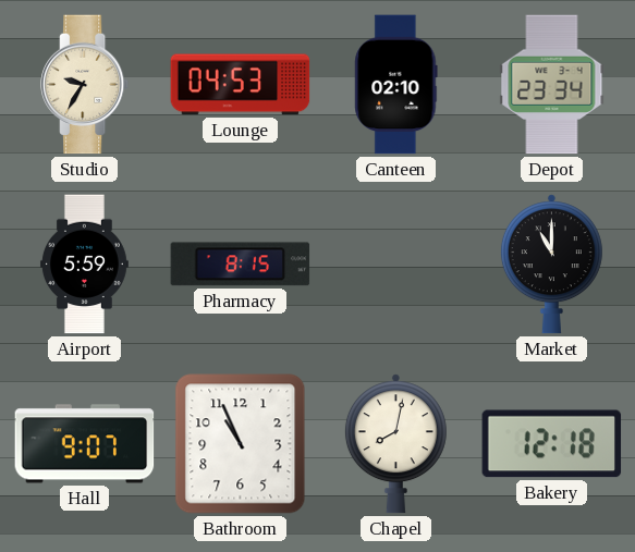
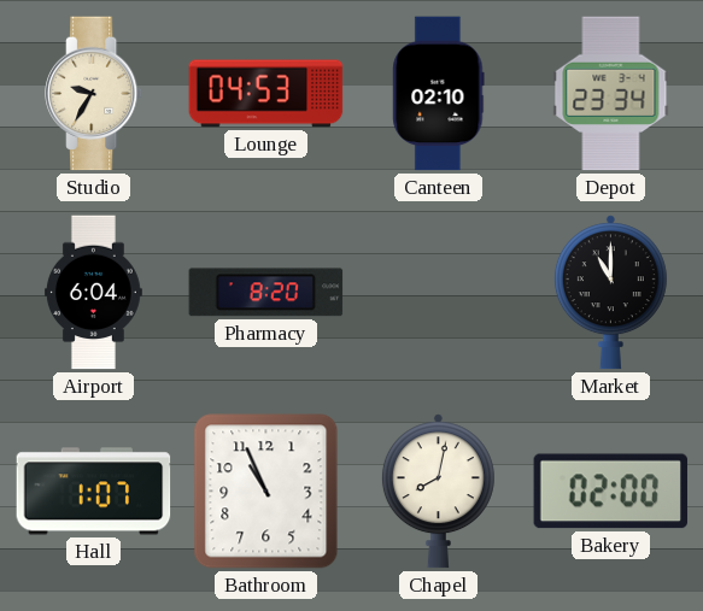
Airport: 5:59 -> 6:04
Pharmacy: 8:15 -> 8:20
Hall: 9:07 -> 1:07
Bakery: 12:18 -> 02:00
